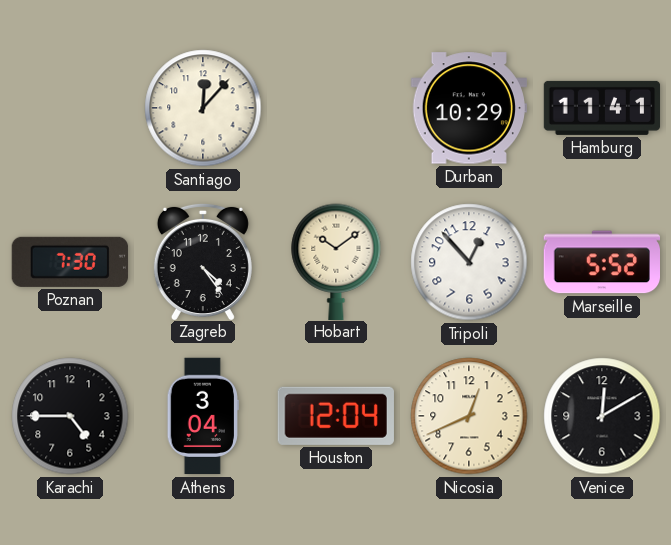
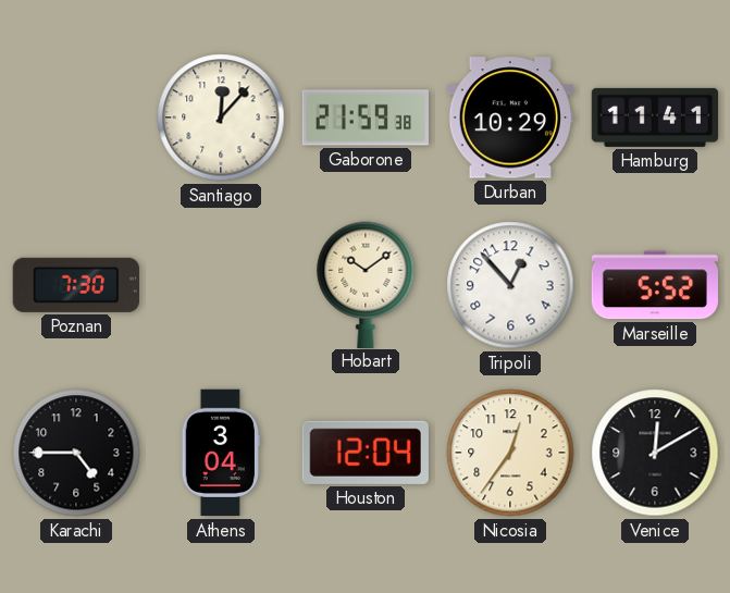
Gaborone: none -> 21:59
Zagreb: 4:24 -> none
Nicosia: 12:41 -> 12:36
